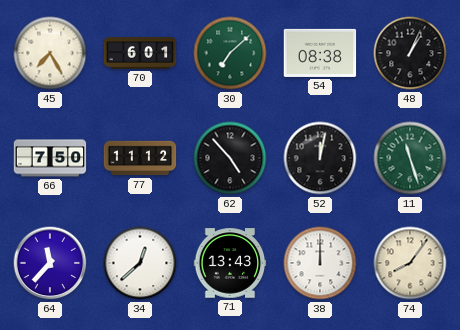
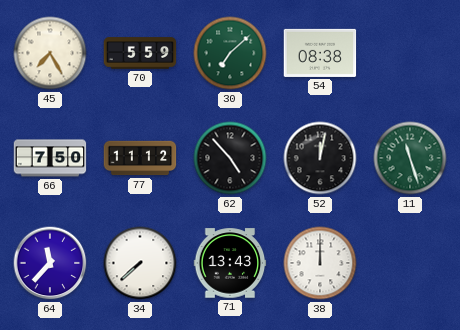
70: 6:01 -> 5:59
48: 1:04 -> none
34: 12:38 -> 7:38
74: 8:06 -> none
